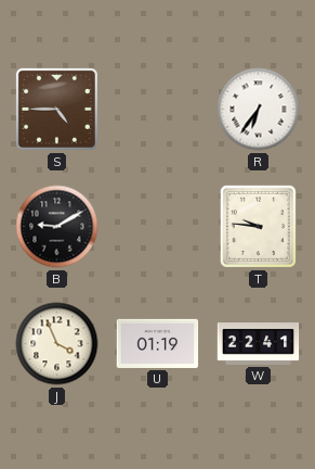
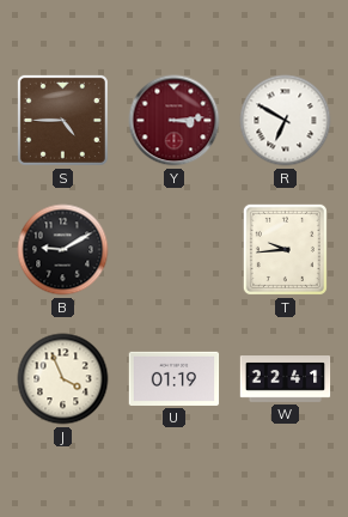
Y: none -> 3:14
R: 6:36 -> 6:50
T: 9:46 -> 9:44
